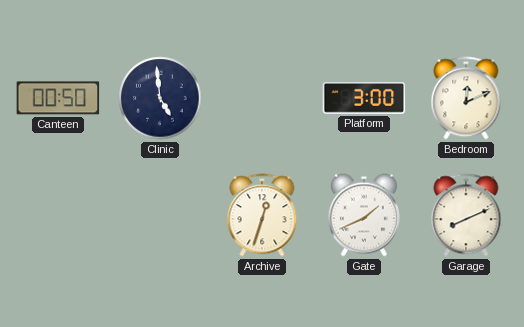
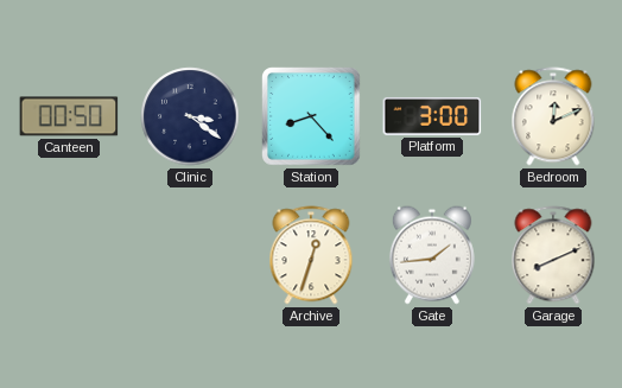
Clinic: 4:59 -> 3:21
Station: none -> 8:23
Gate: 1:41 -> 1:44
